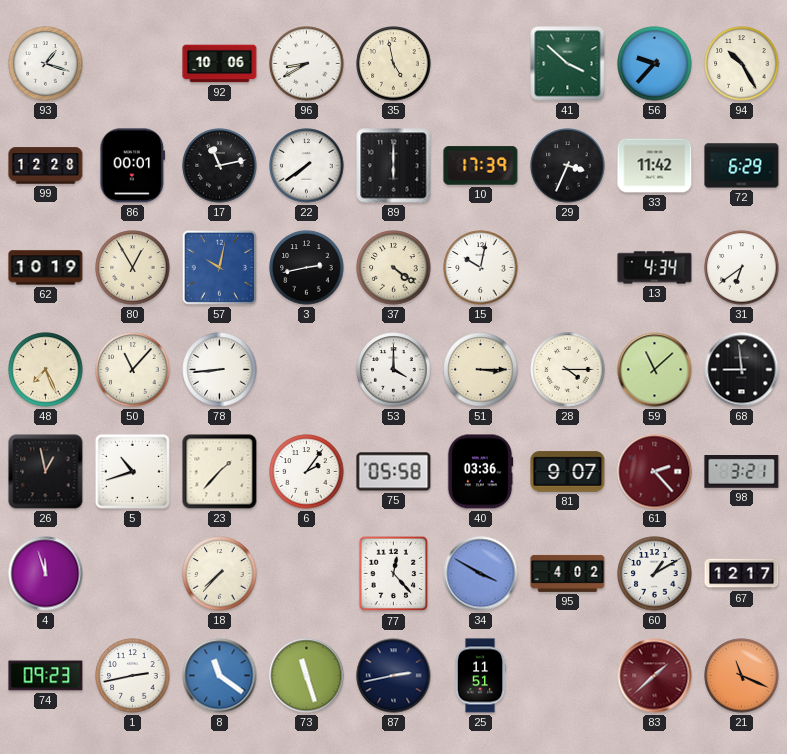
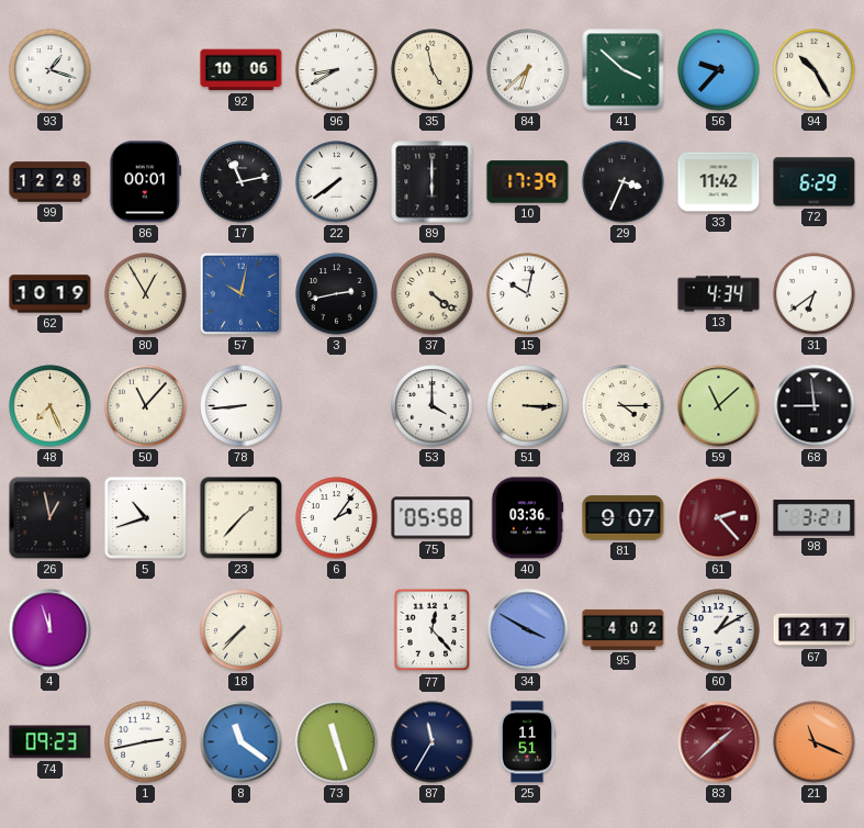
84: none -> 6:38
87: 2:43 -> 11:35
